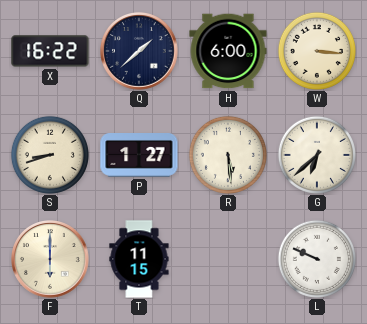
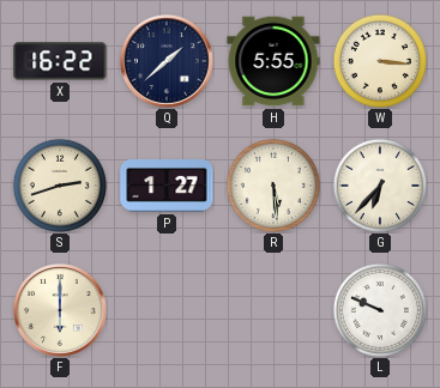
H: 6:00 -> 5:55
S: 8:42 -> 2:42
G: 6:38 -> 6:37
T: 11:15 -> none
